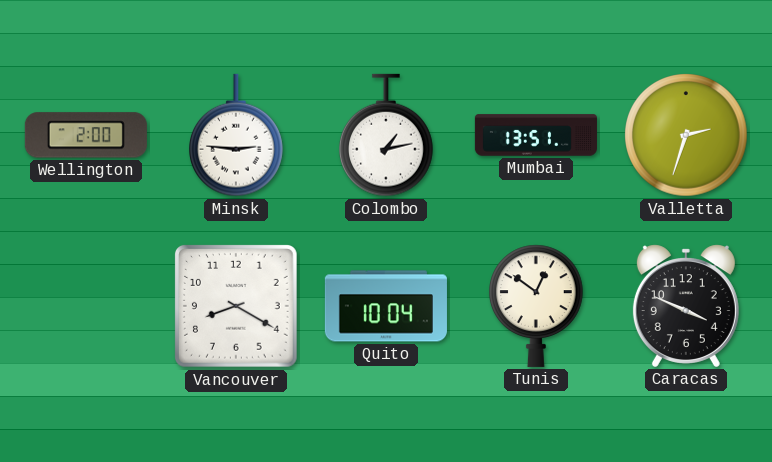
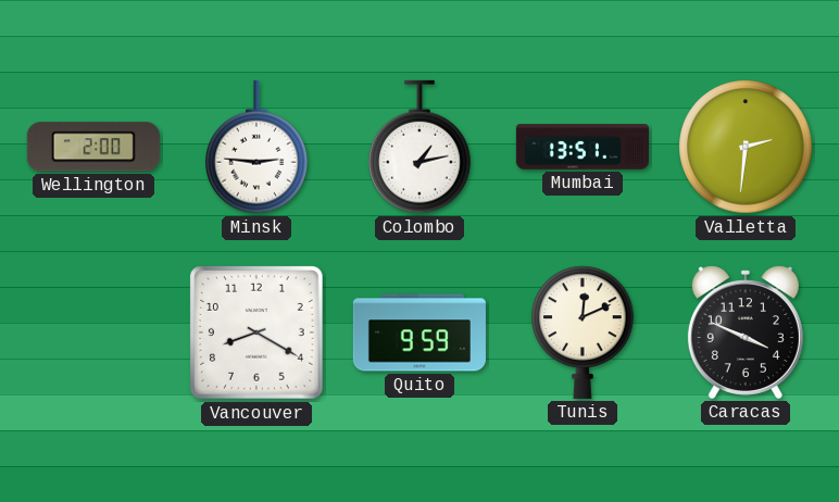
Valletta: 2:33 -> 2:31
Quito: 10:04 -> 9:59
Tunis: 12:51 -> 12:11
